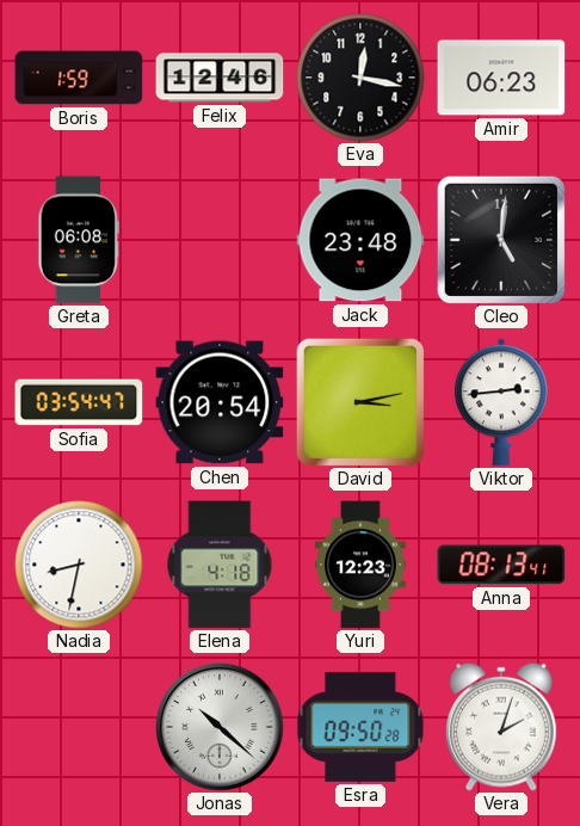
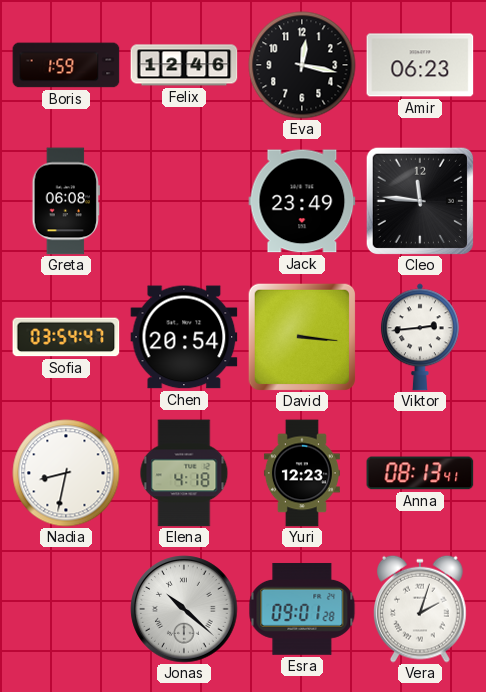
Jack: 23:48 -> 23:49
Cleo: 5:01 -> 11:46
David: 3:13 -> 3:16
Esra: 09:50 -> 09:01
